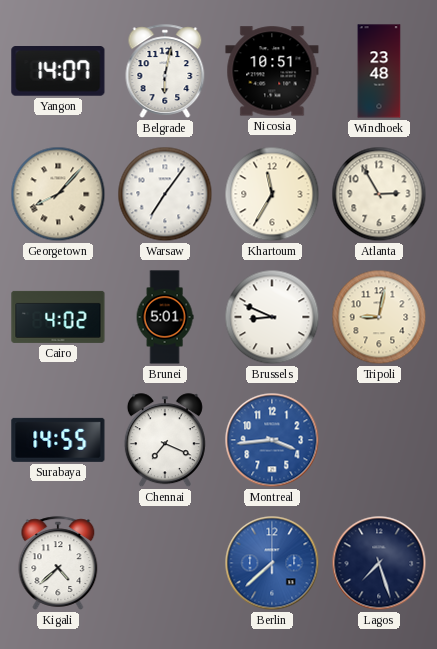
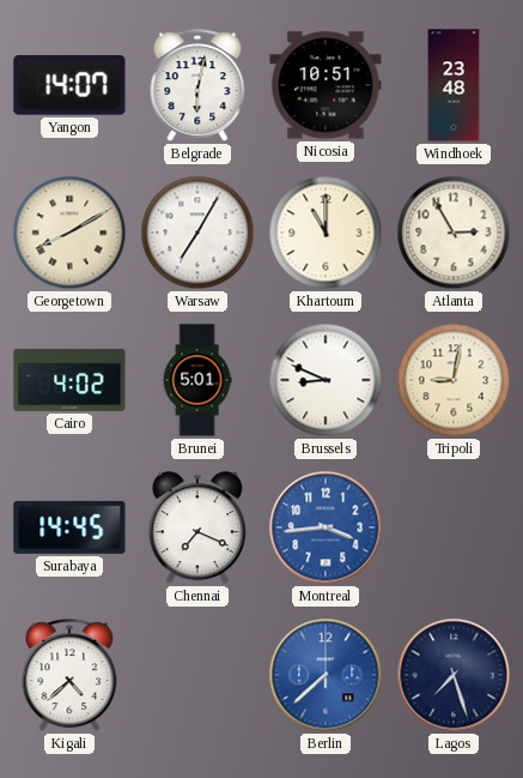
Georgetown: 8:07 -> 8:10
Warsaw: 7:06 -> 7:05
Khartoum: 11:35 -> 11:00
Surabaya: 14:55 -> 14:45
